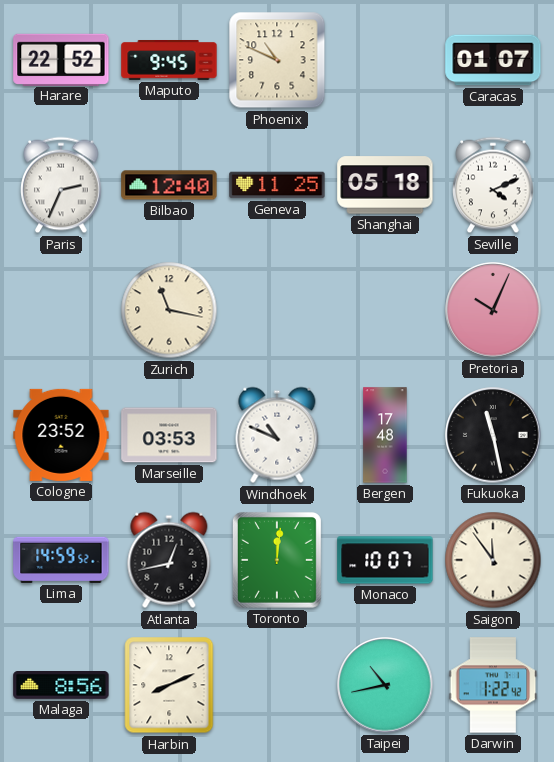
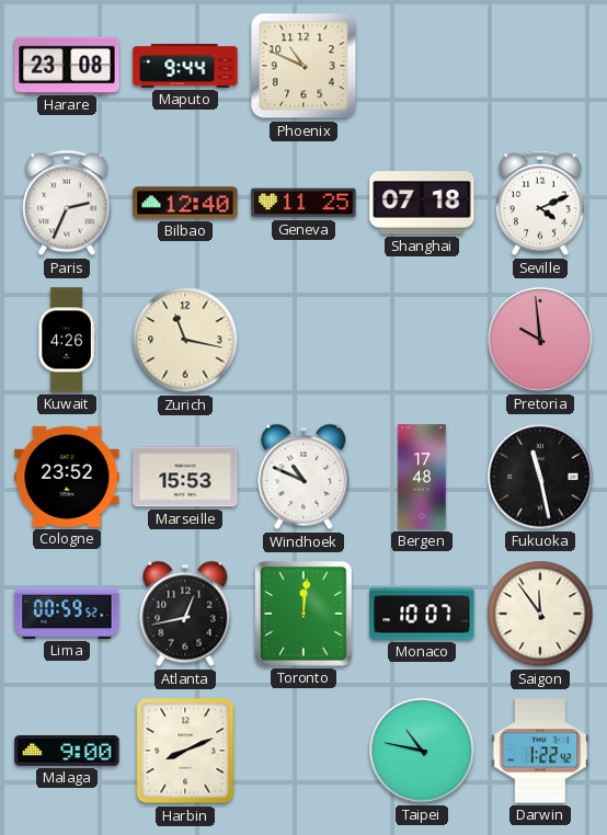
Harare: 22:52 -> 23:08
Maputo: 9:45 -> 9:44
Caracas: 01:07 -> none
Shanghai: 05:18 -> 07:18
Kuwait: none -> 4:26
Pretoria: 10:04 -> 9:59
Marseille: 03:53 -> 15:53
Lima: 14:59 -> 00:59
Malaga: 8:56 -> 9:00
Taipei: 10:43 -> 10:47
